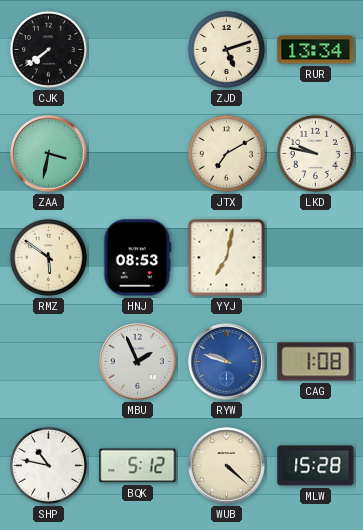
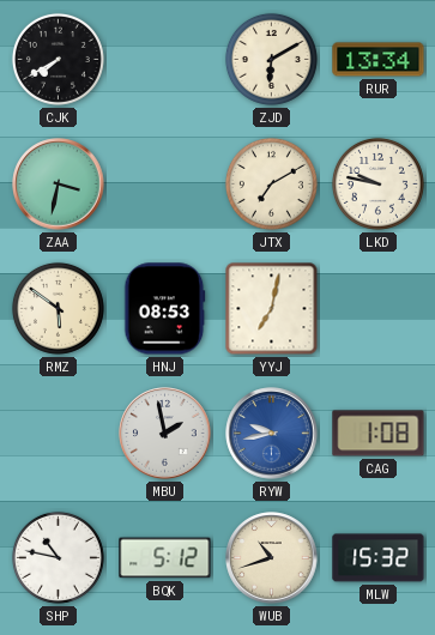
CJK: 7:39 -> 7:40
ZJD: 5:12 -> 6:10
MBU: 1:56 -> 1:58
RYW: 9:48 -> 9:43
WUB: 4:22 -> 10:42
MLW: 15:28 -> 15:32
